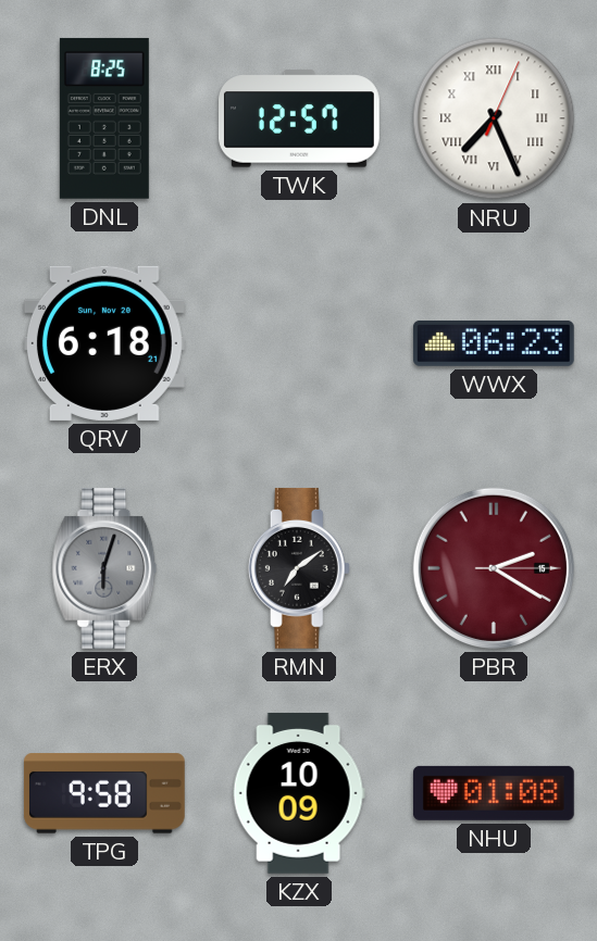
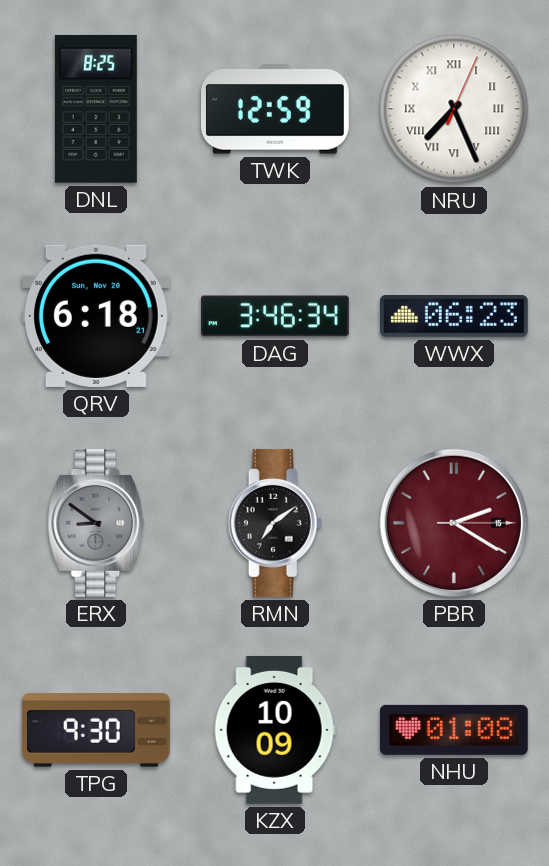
TWK: 12:57 -> 12:59
DAG: none -> 3:46
ERX: 6:03 -> 8:51
TPG: 9:58 -> 9:30
